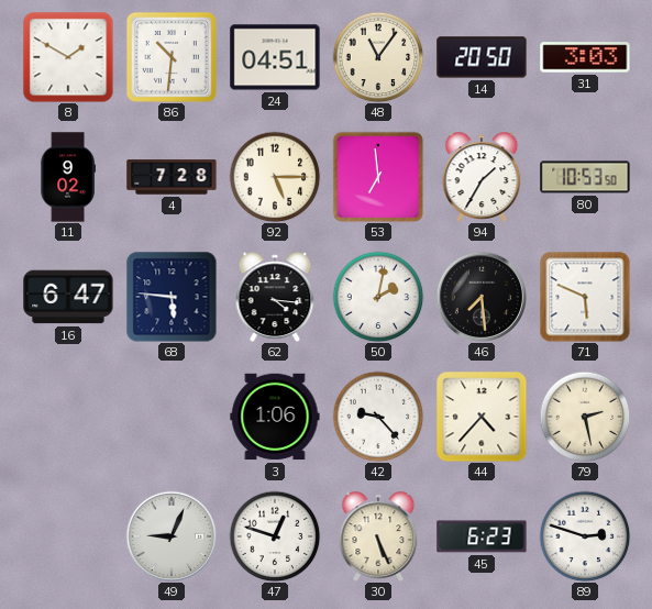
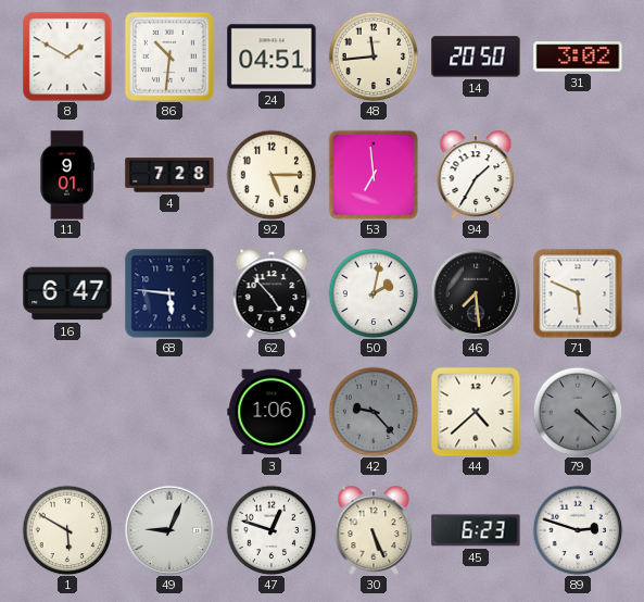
48: 11:06 -> 11:44
31: 3:03 -> 3:02
11: 9:02 -> 9:01
80: 10:53 -> none
62: 4:16 -> 4:53
42 dial: white -> grey
44: 4:37 -> 4:38
79: 2:28 -> 4:22
79 dial: cream -> grey
1: none -> 5:50
